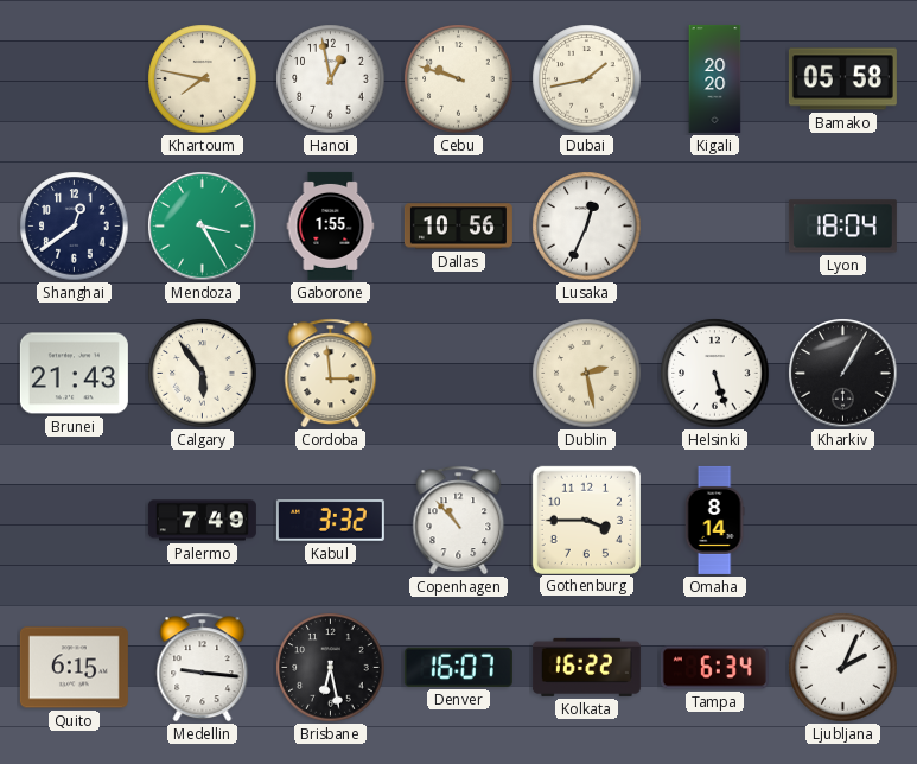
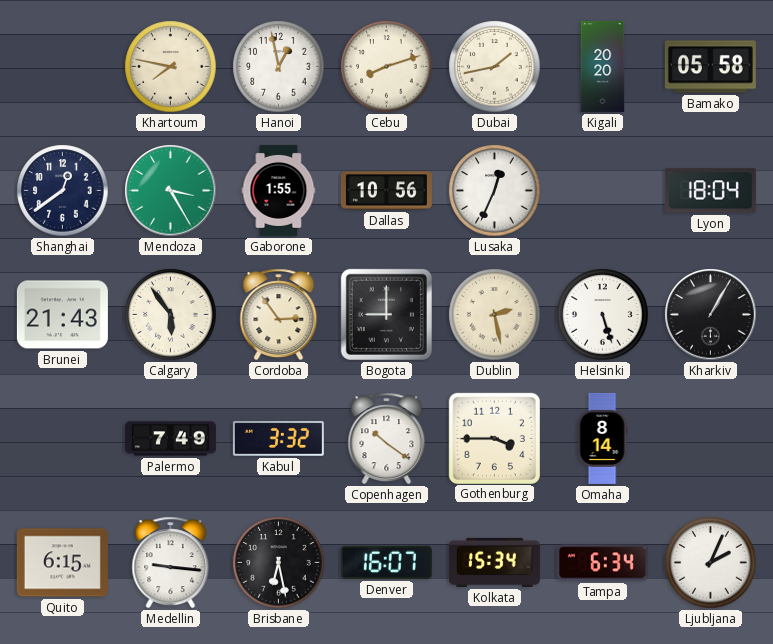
Cebu: 9:48 -> 8:12
Cordoba: 2:59 -> 2:54
Bogota: none -> 9:00
Copenhagen: 10:53 -> 10:21
Kolkata: 16:22 -> 15:34
